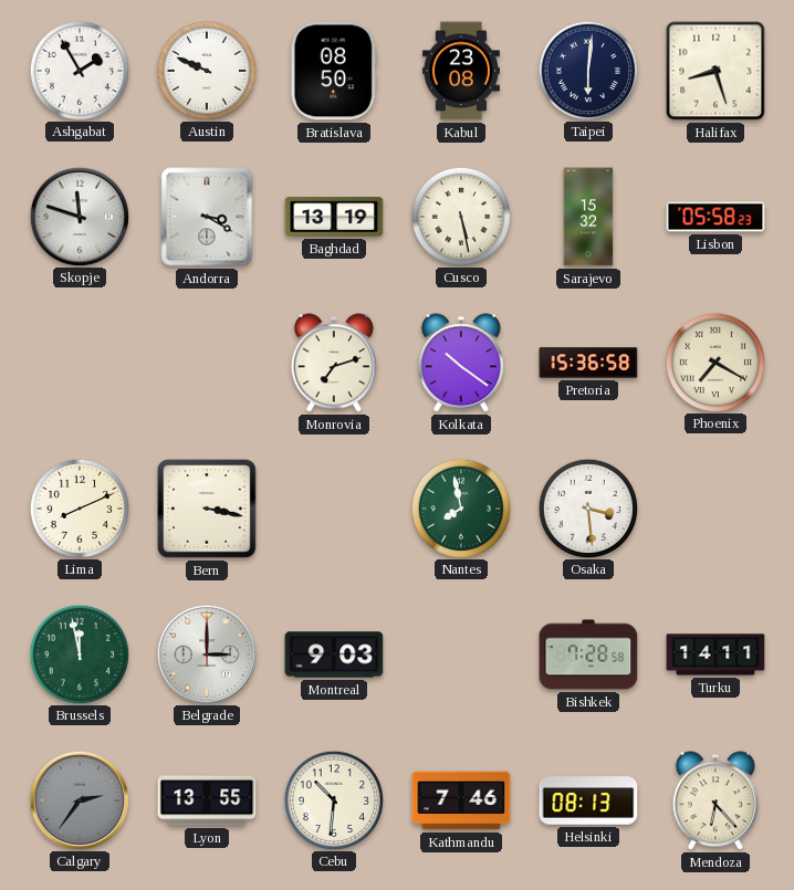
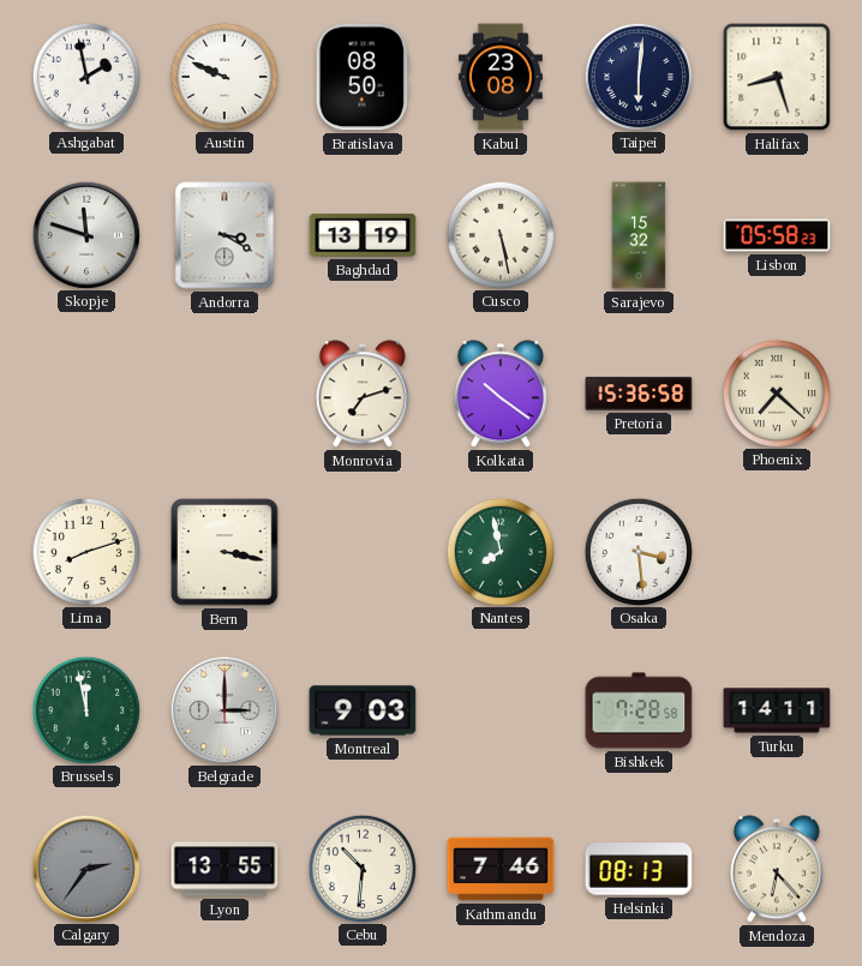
Ashgabat: 1:55 -> 1:58
Phoenix: 7:20 -> 7:22
Lima: 8:11 -> 8:12
